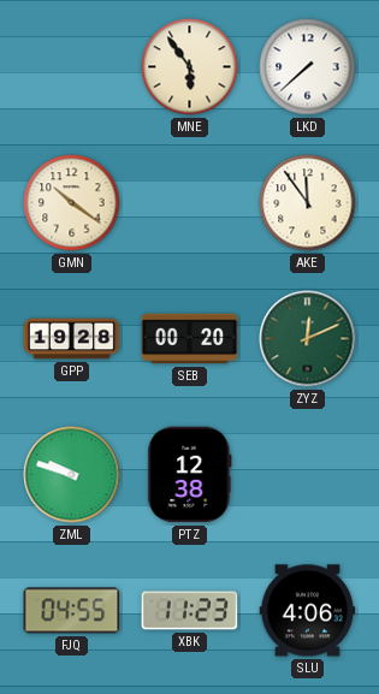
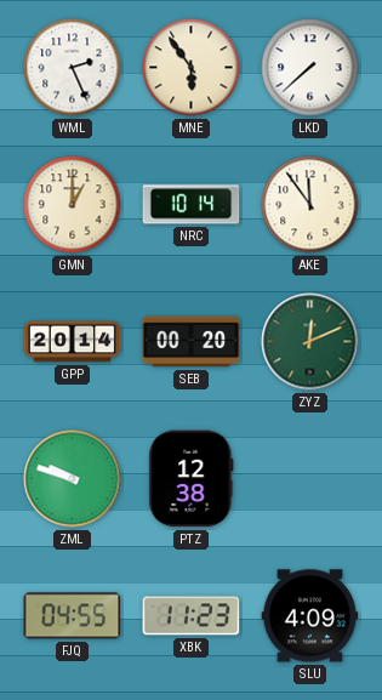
WML: none -> 2:26
GMN: 10:21 -> 1:00
NRC: none -> 10:14
GPP: 19:28 -> 20:14
SLU: 4:06 -> 4:09
